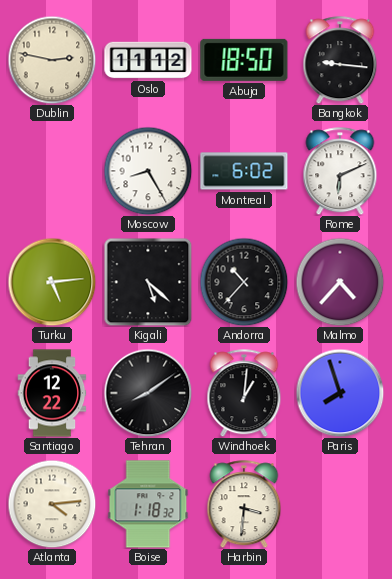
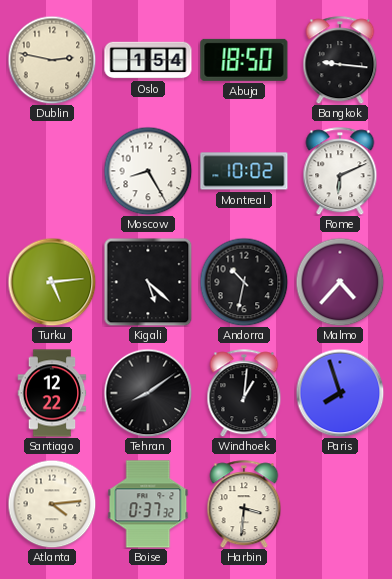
Oslo: 11:12 -> 1:54
Montreal: 6:02 -> 10:02
Andorra: 10:37 -> 10:32
Boise: 1:18 -> 0:37
